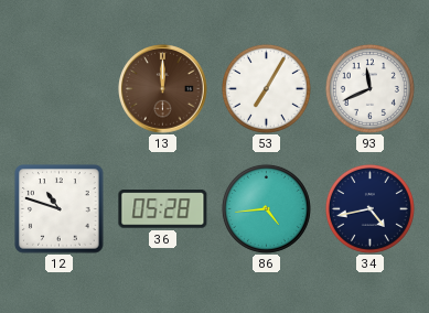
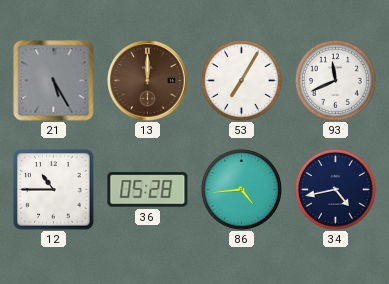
21: none -> 5:25
12: 10:48 -> 10:45
